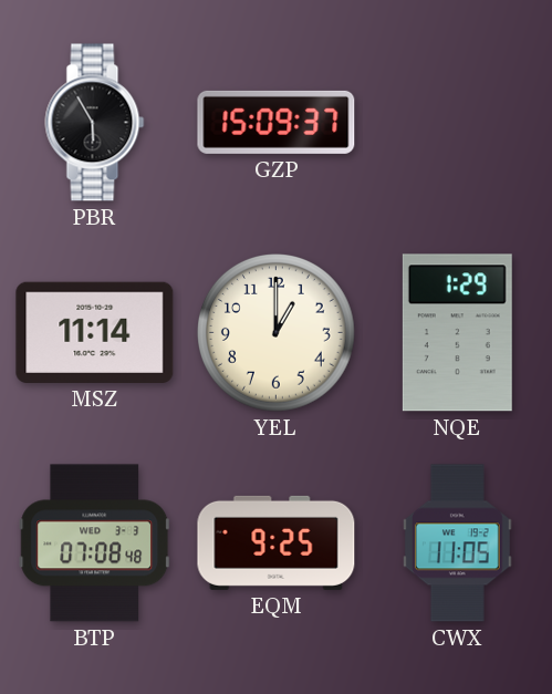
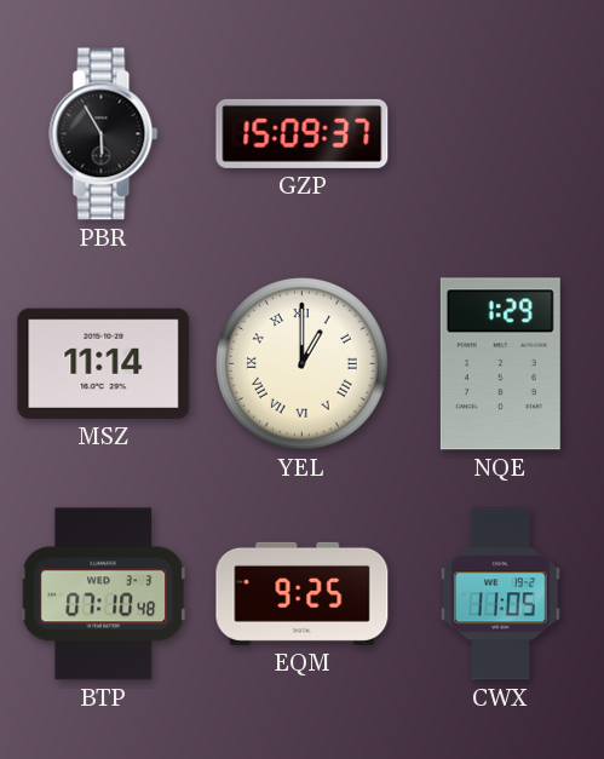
YEL numerals: Arabic -> Roman
BTP: 07:08 -> 07:10
